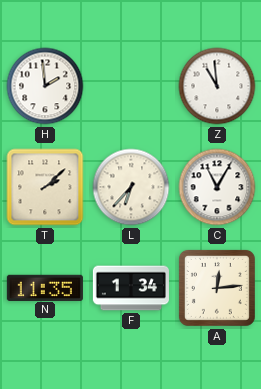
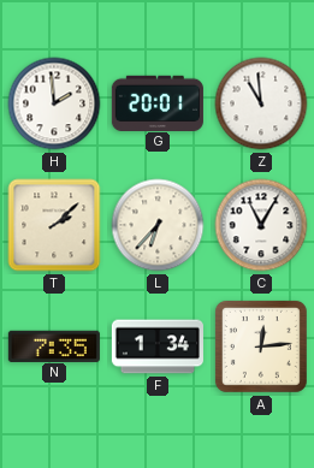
G: none -> 20:01
N: 11:35 -> 7:35
